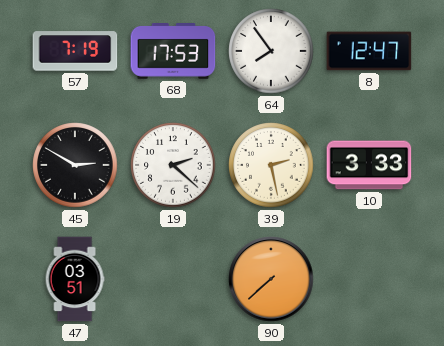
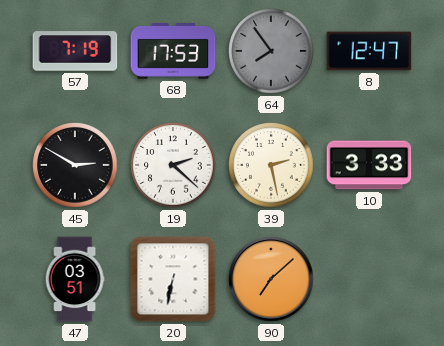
64 dial: white -> grey
20: none -> 6:32
90: 7:38 -> 7:08
